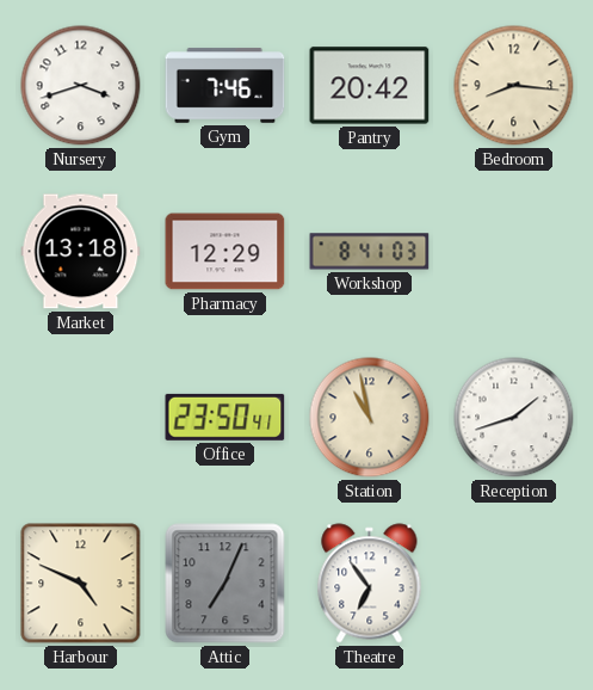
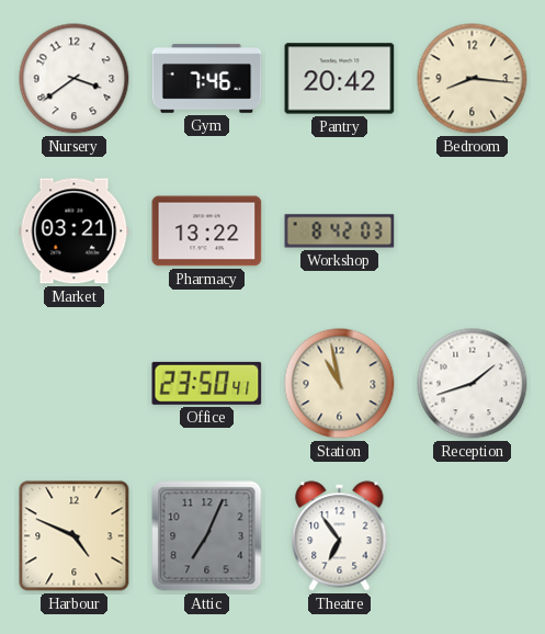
Nursery: 3:42 -> 3:39
Market: 13:18 -> 03:21
Pharmacy: 12:29 -> 13:22
Workshop: 8:41 -> 8:42
